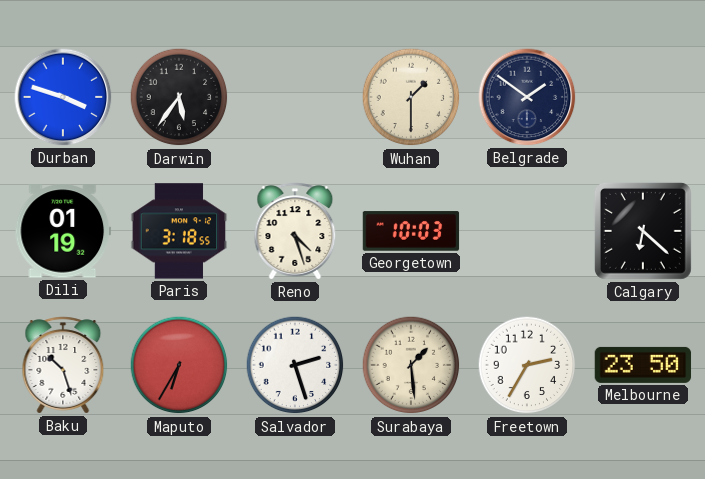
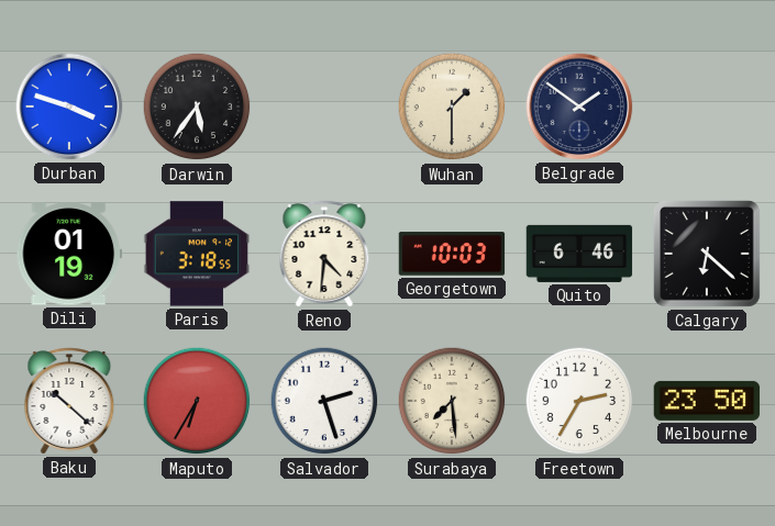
Reno: 4:27 -> 4:31
Quito: none -> 6:46
Baku: 10:27 -> 10:22
Surabaya: 1:29 -> 7:29
